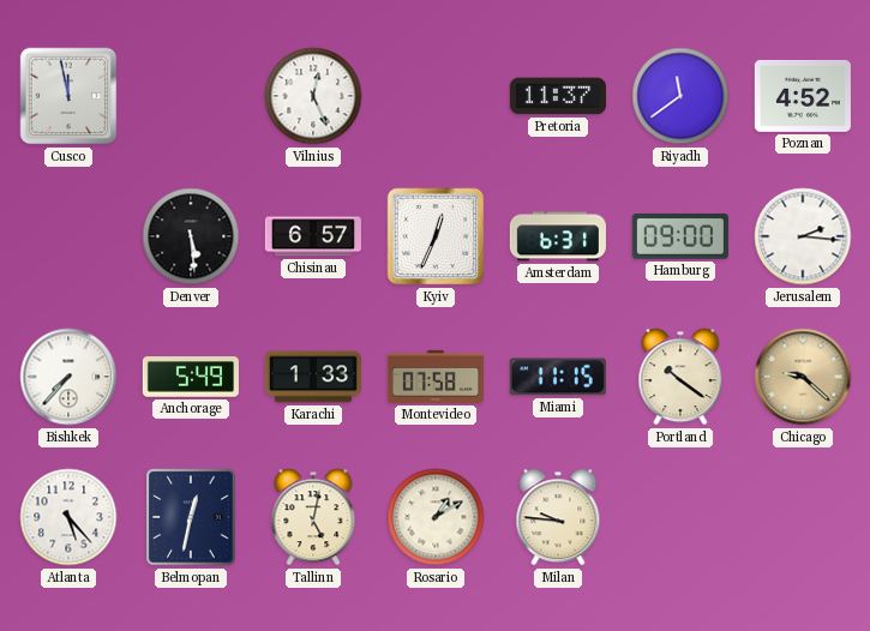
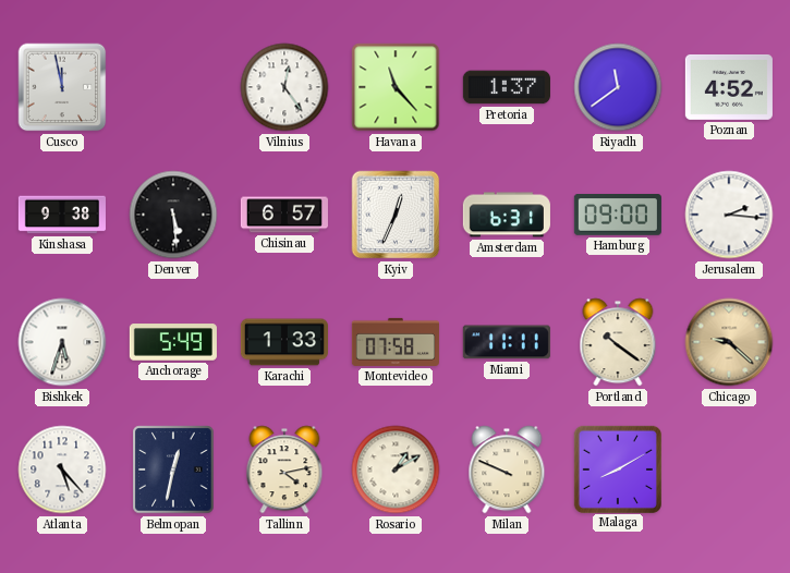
Vilnius: 12:26 -> 12:24
Havana: none -> 11:23
Pretoria: 11:37 -> 1:37
Kinshasa: none -> 9:38
Bishkek: 7:37 -> 5:33
Miami: 11:15 -> 11:11
Tallinn: 5:02 -> 4:13
Milan: 9:46 -> 9:49
Malaga: none -> 8:10
